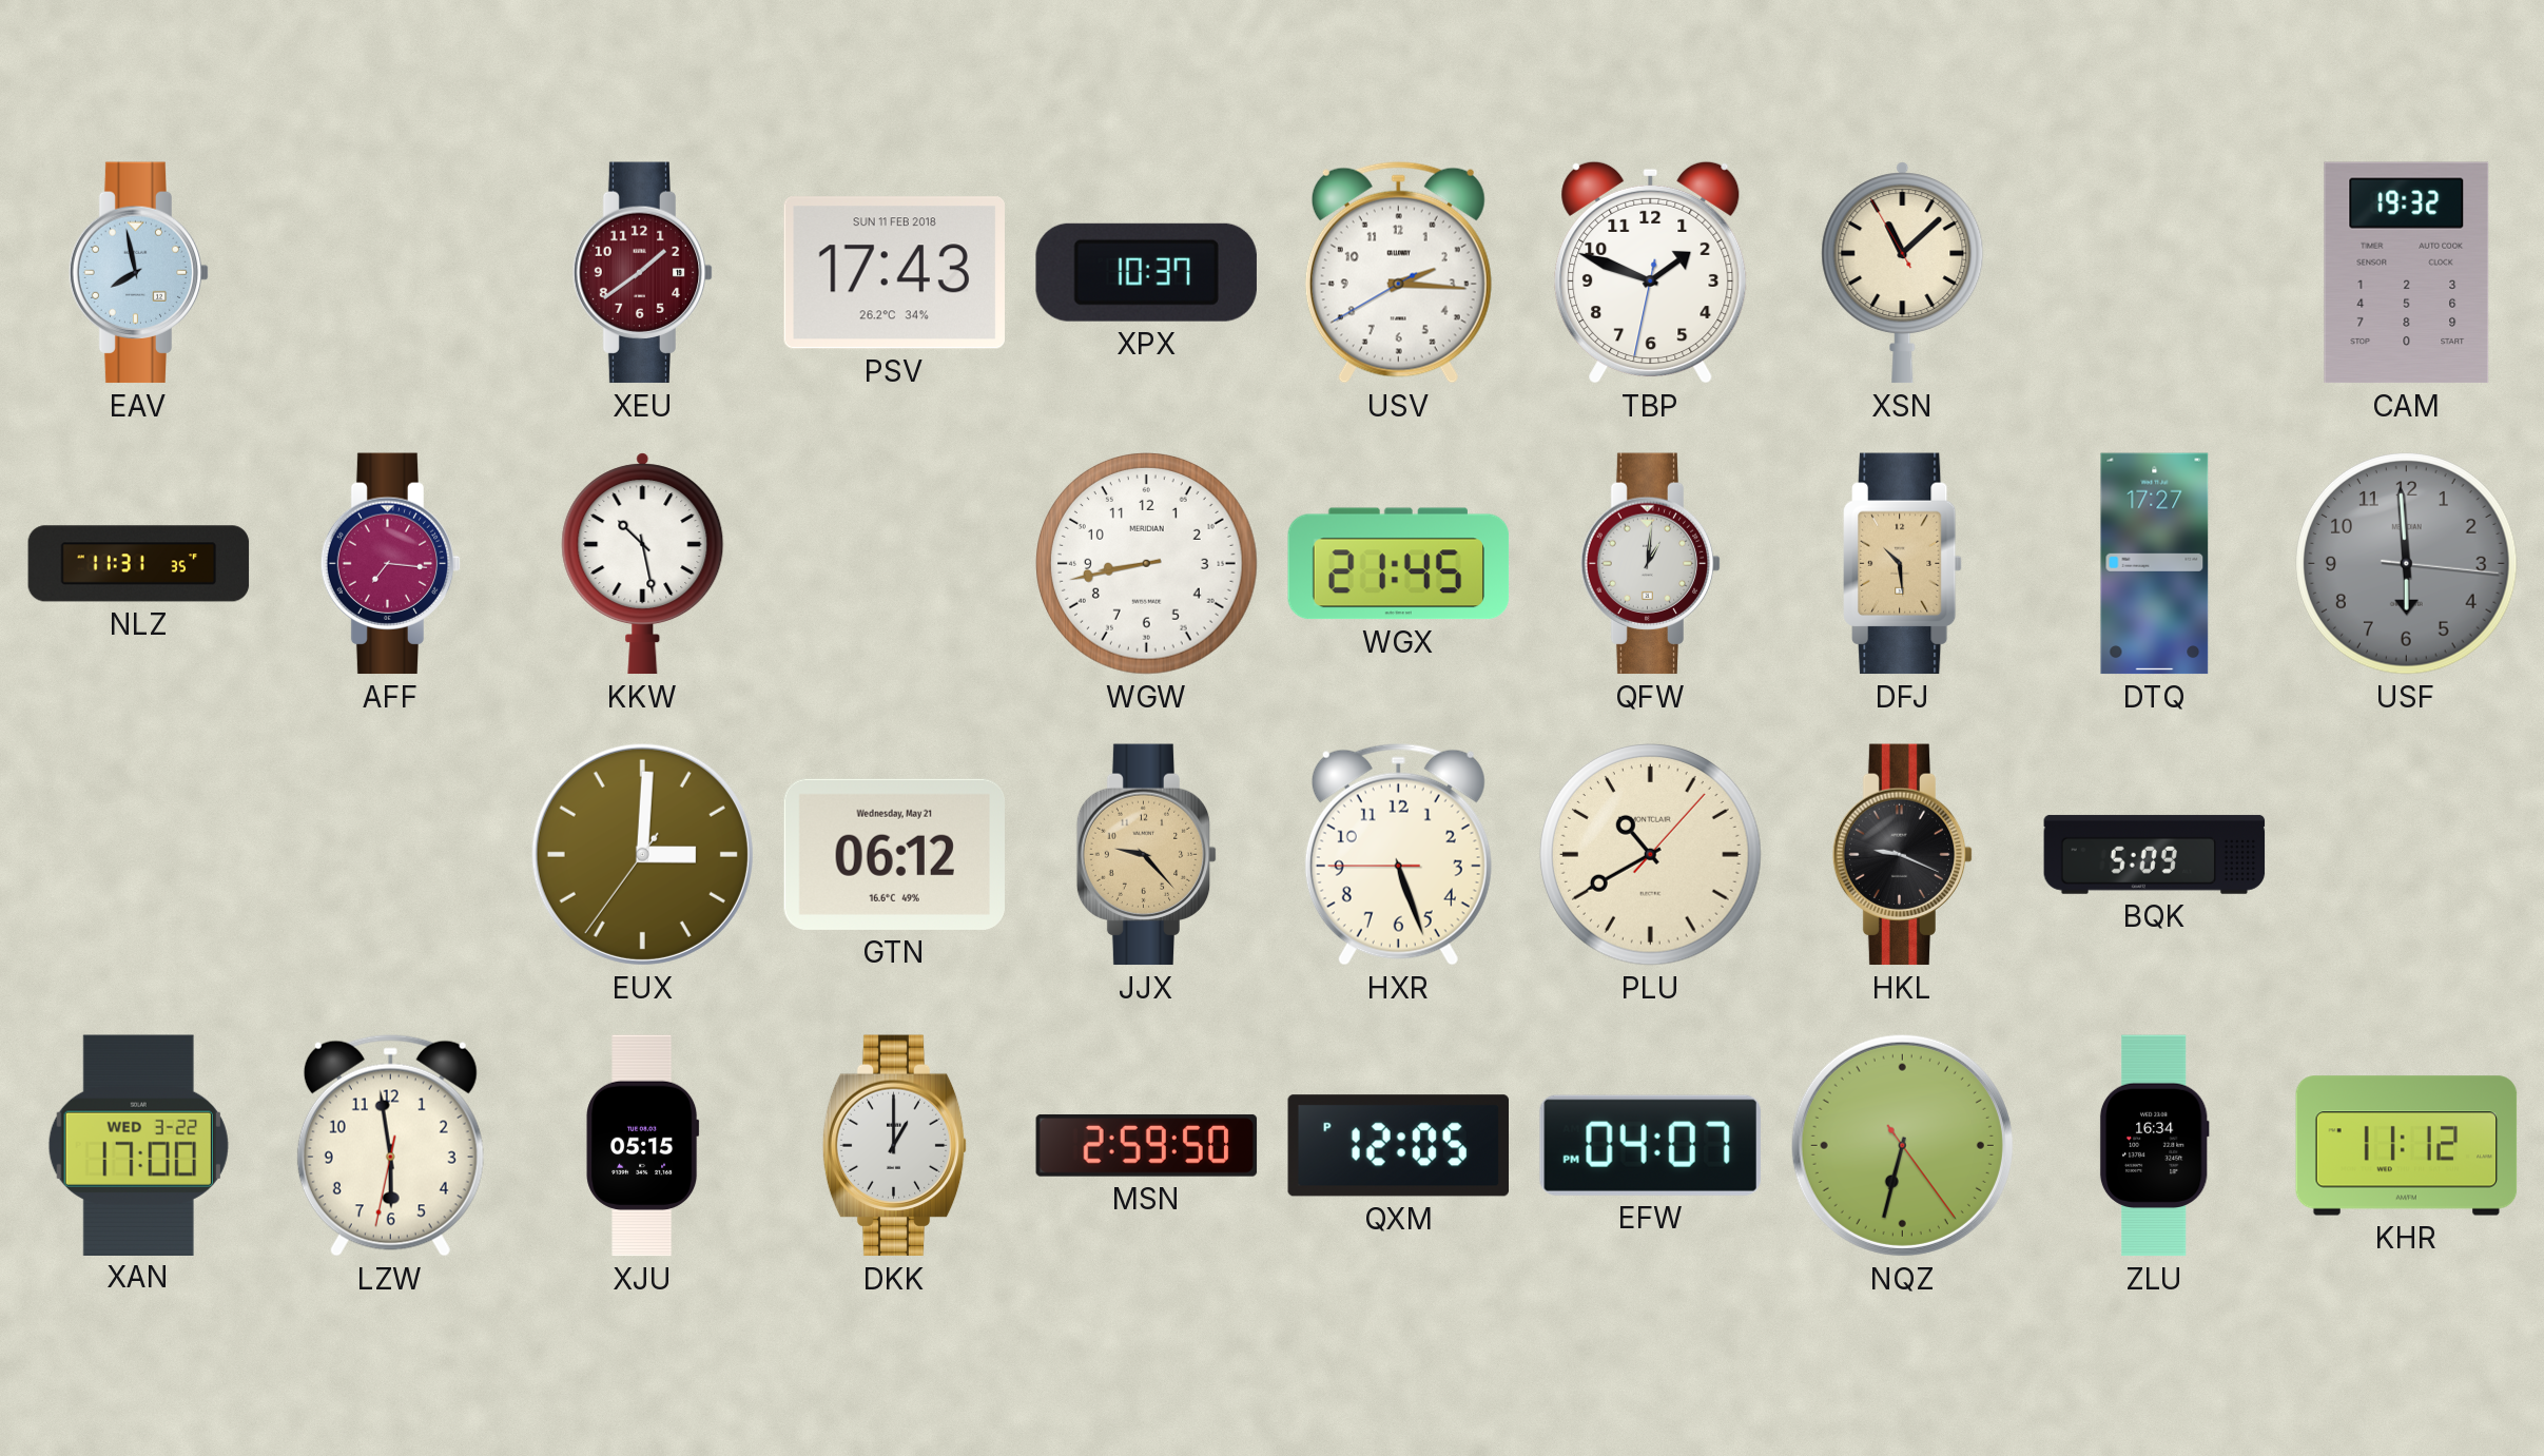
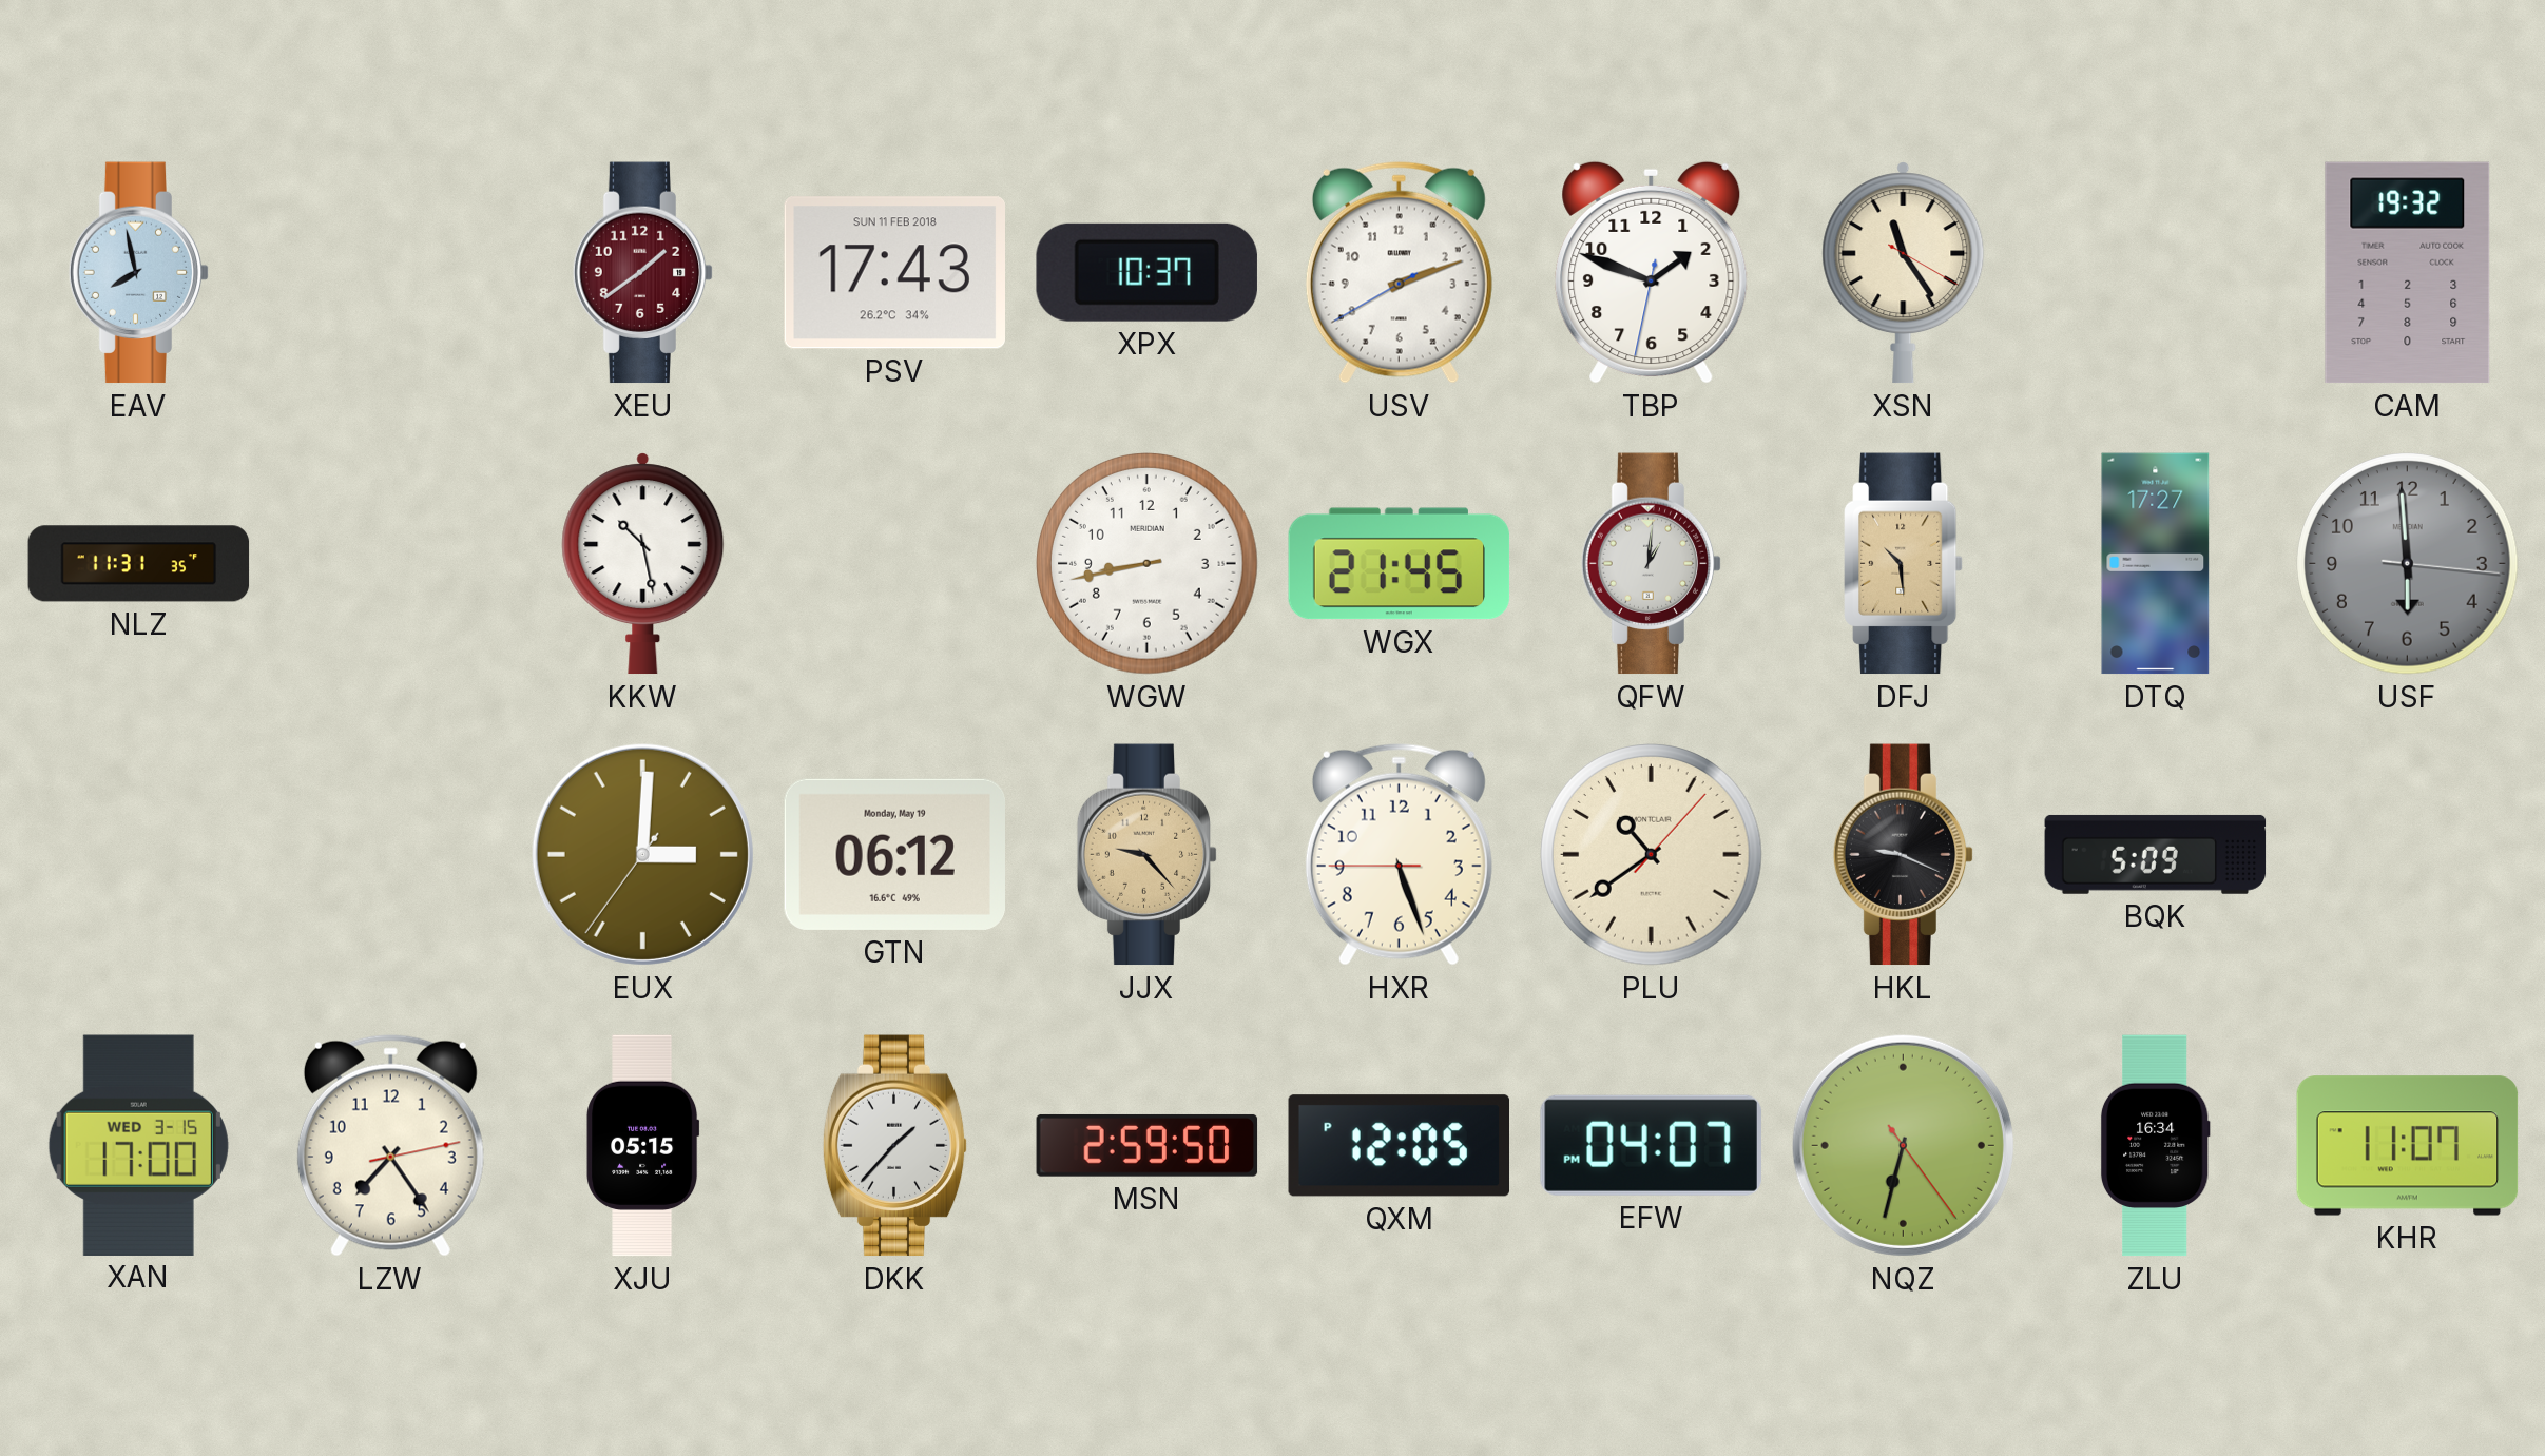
USV: 2:15 -> 2:11
XSN: 11:07 -> 11:24
AFF: 7:16 -> none
GTN date: Wednesday, May 21 -> Monday, May 19
PLU: 10:40 -> 10:39
XAN date: WED 3-22 -> WED 3-15
LZW: 5:58 -> 7:24
DKK: 1:00 -> 1:37
KHR: 11:12 -> 11:07
